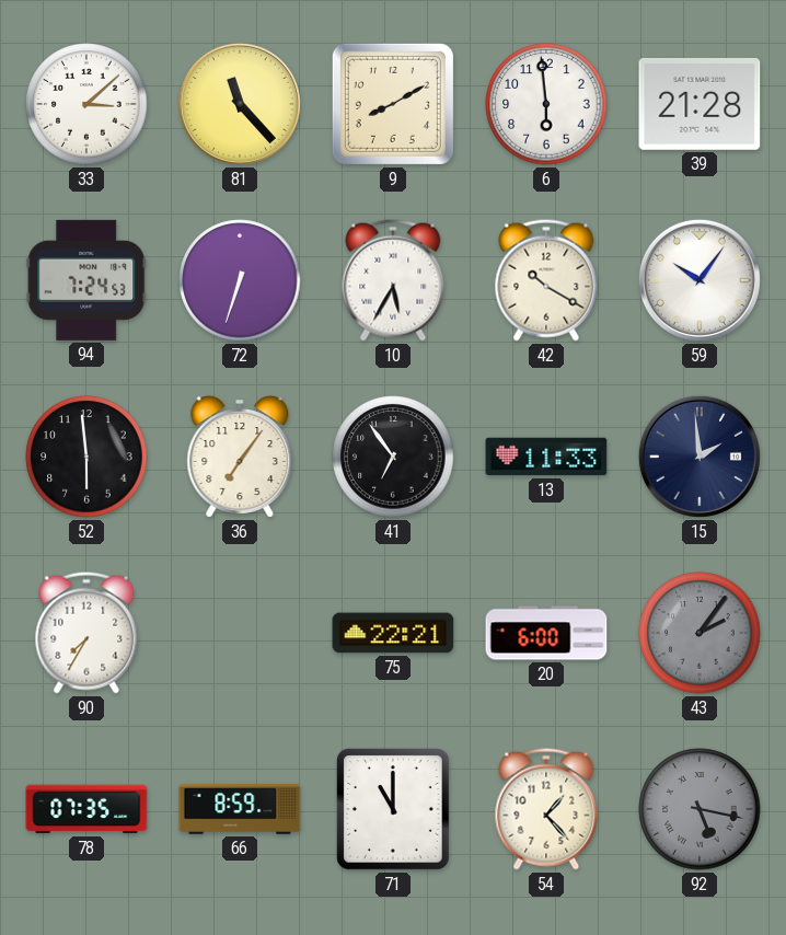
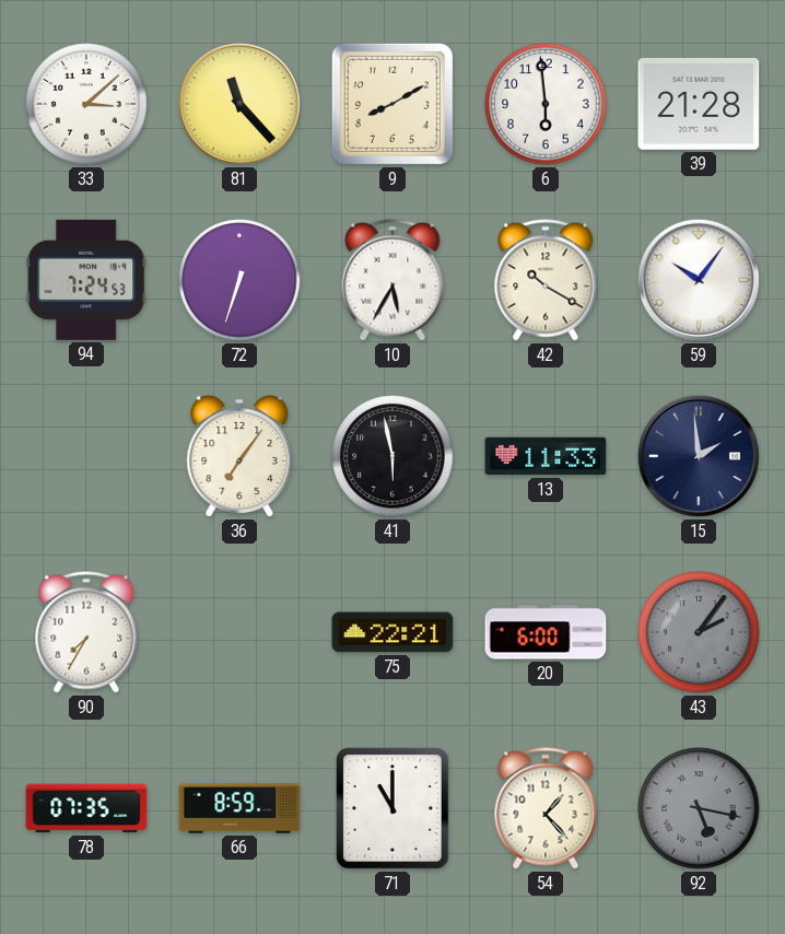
52: 5:59 -> none
41: 6:54 -> 5:58
